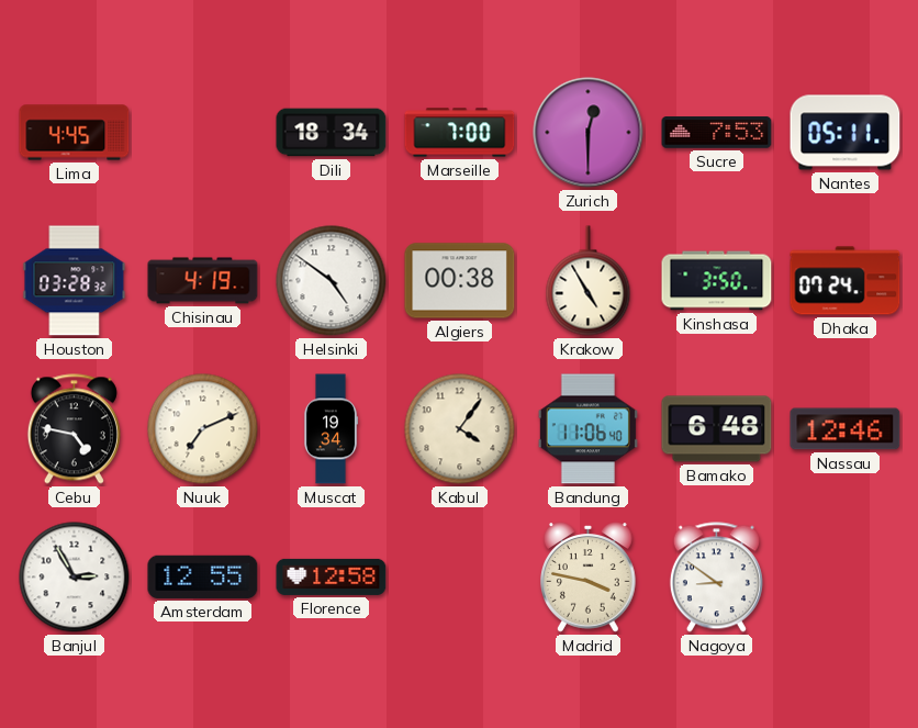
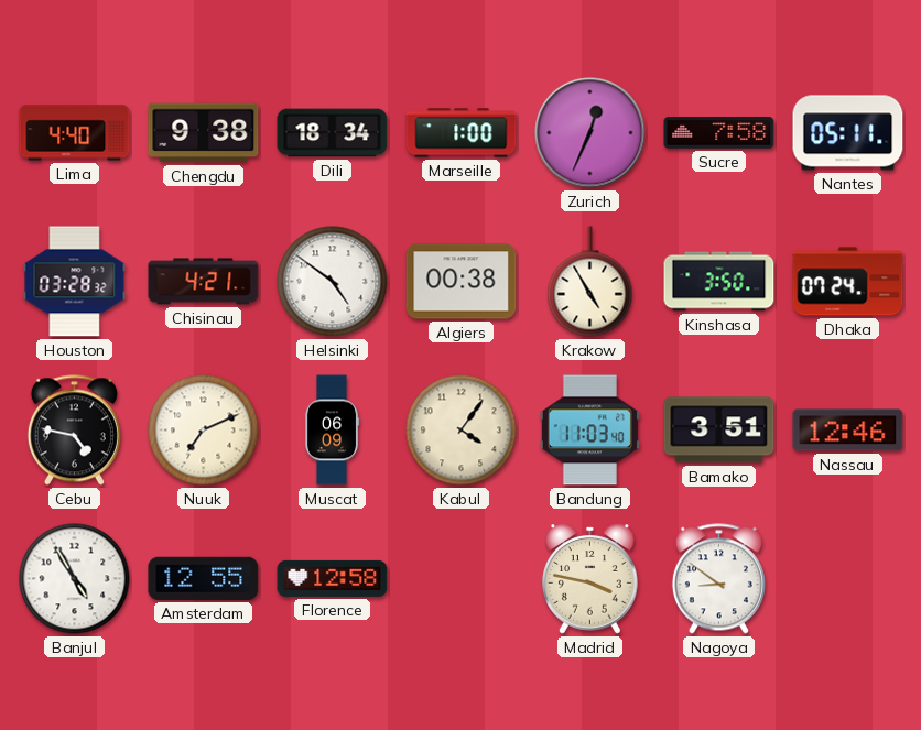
Lima: 4:45 -> 4:40
Chengdu: none -> 9:38
Marseille: 7:00 -> 1:00
Zurich: 12:30 -> 12:34
Sucre: 7:53 -> 7:58
Chisinau: 4:19 -> 4:21
Muscat: 19:34 -> 06:09
Bandung: 11:06 -> 11:03
Bamako: 6:48 -> 3:51
Banjul: 2:55 -> 4:55
